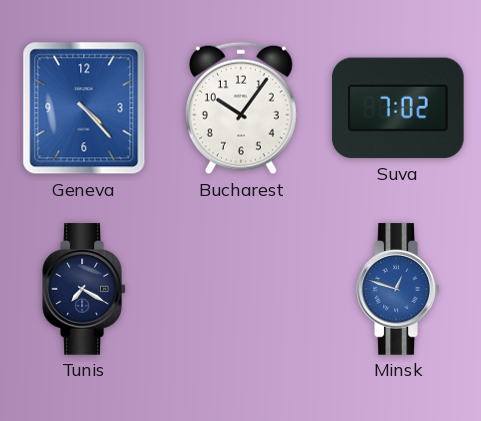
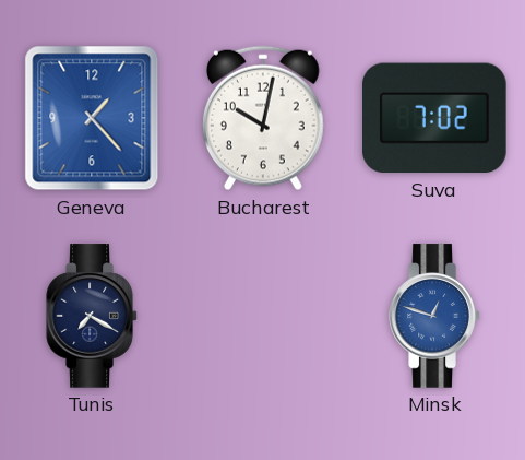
Geneva: 4:23 -> 1:23
Bucharest: 10:06 -> 10:02
